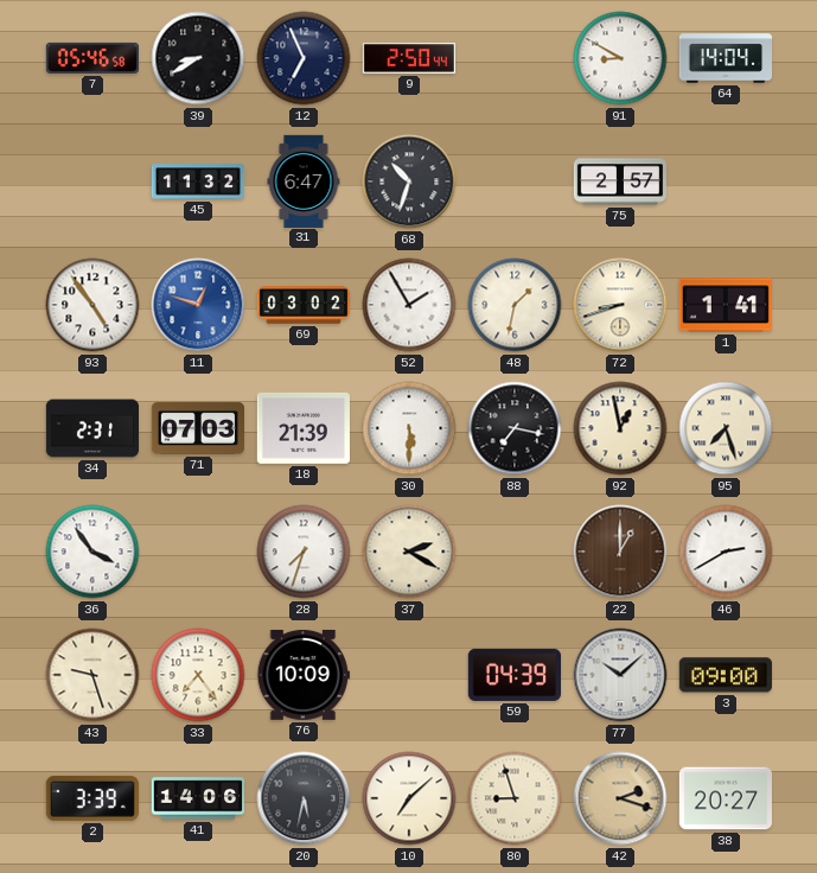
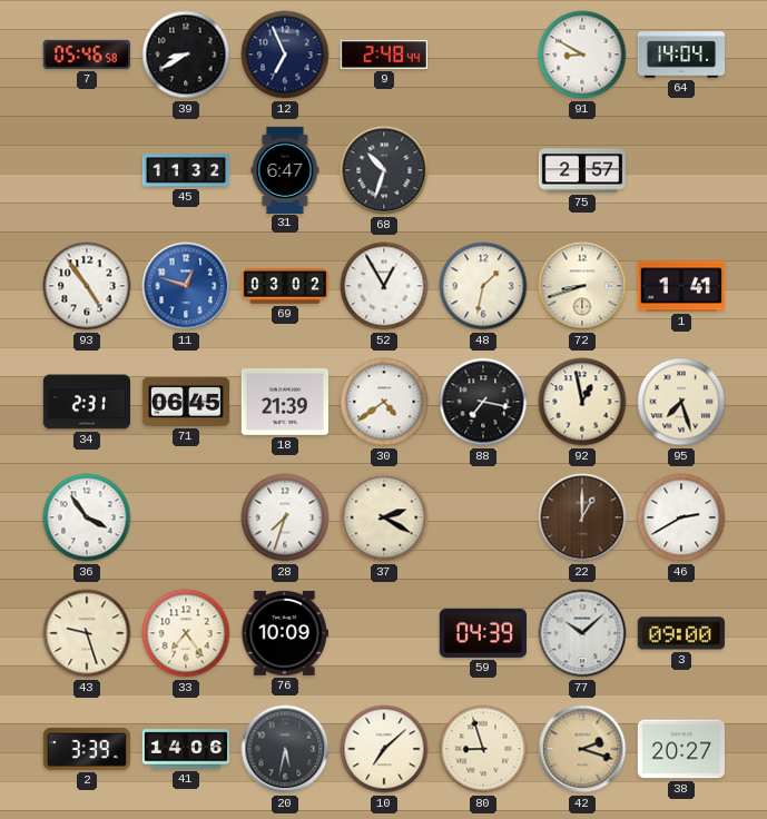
9: 2:50 -> 2:48
52: 1:55 -> 12:55
71: 07:03 -> 06:45
30: 5:30 -> 4:39
